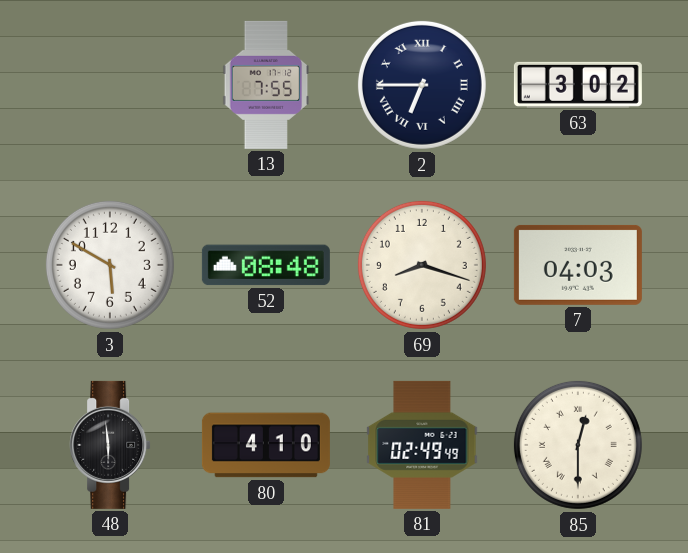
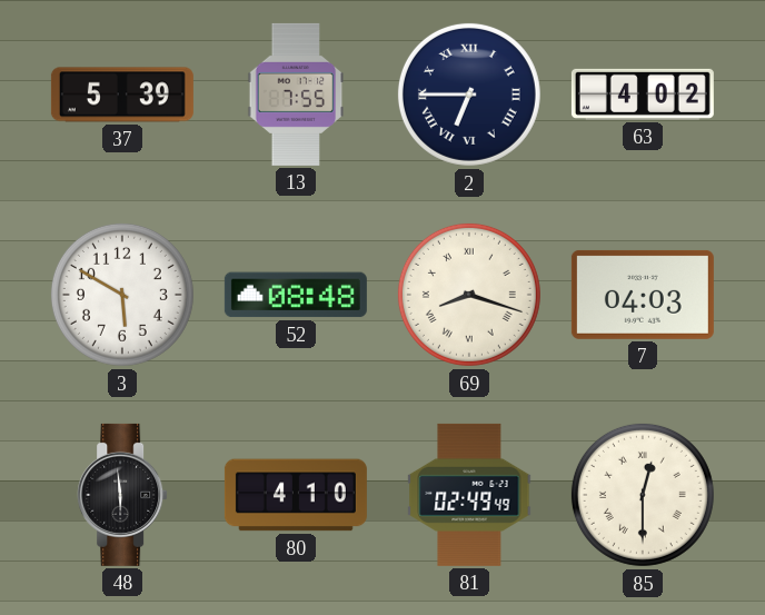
37: none -> 5:39
63: 3:02 -> 4:02
69 numerals: Arabic -> Roman
